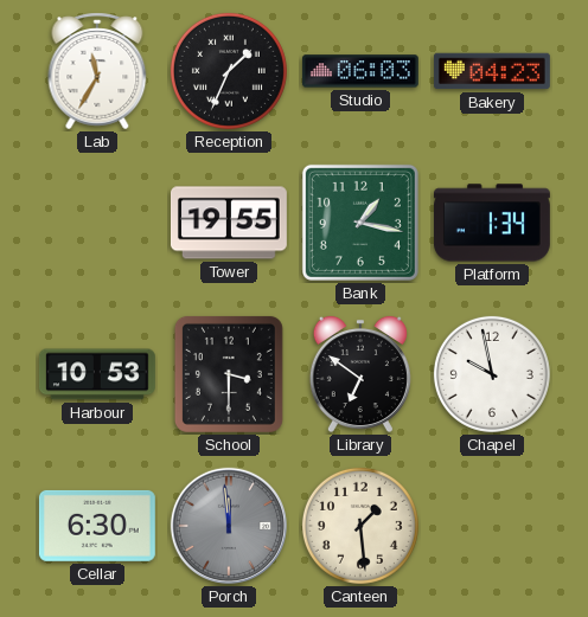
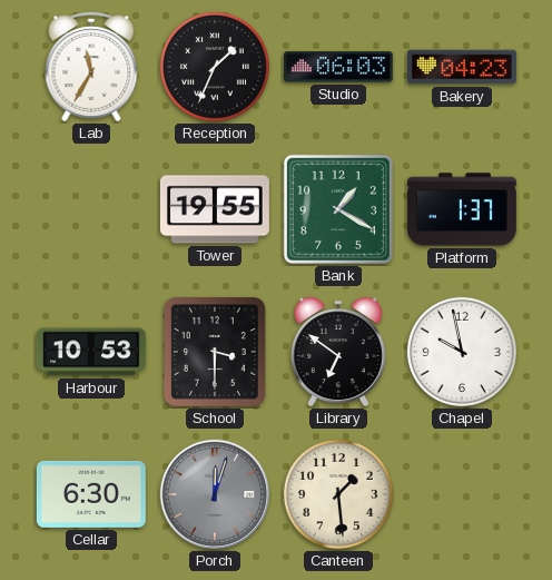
Bank: 1:17 -> 1:20
Platform: 1:34 -> 1:37
Porch: 11:59 -> 12:03
